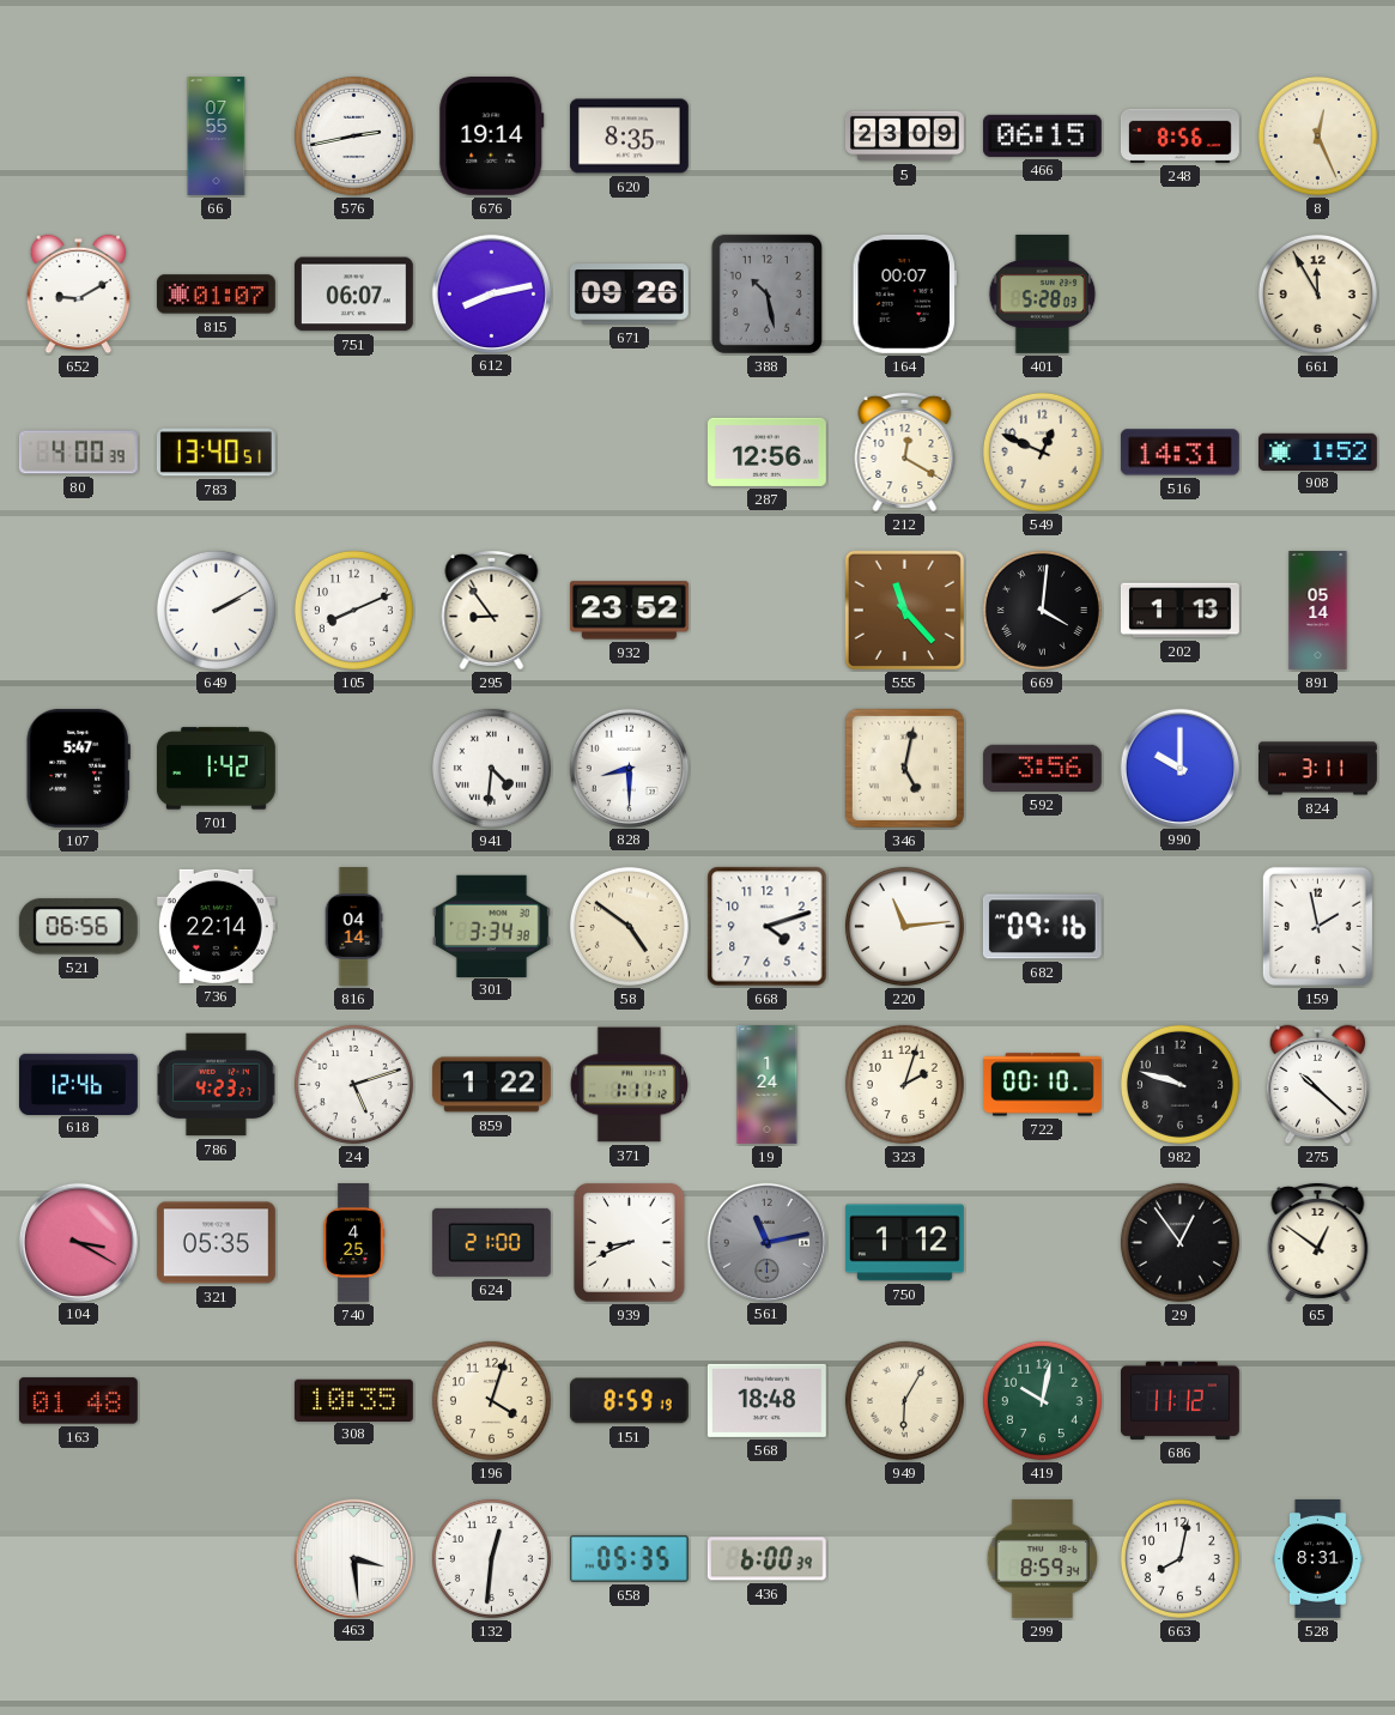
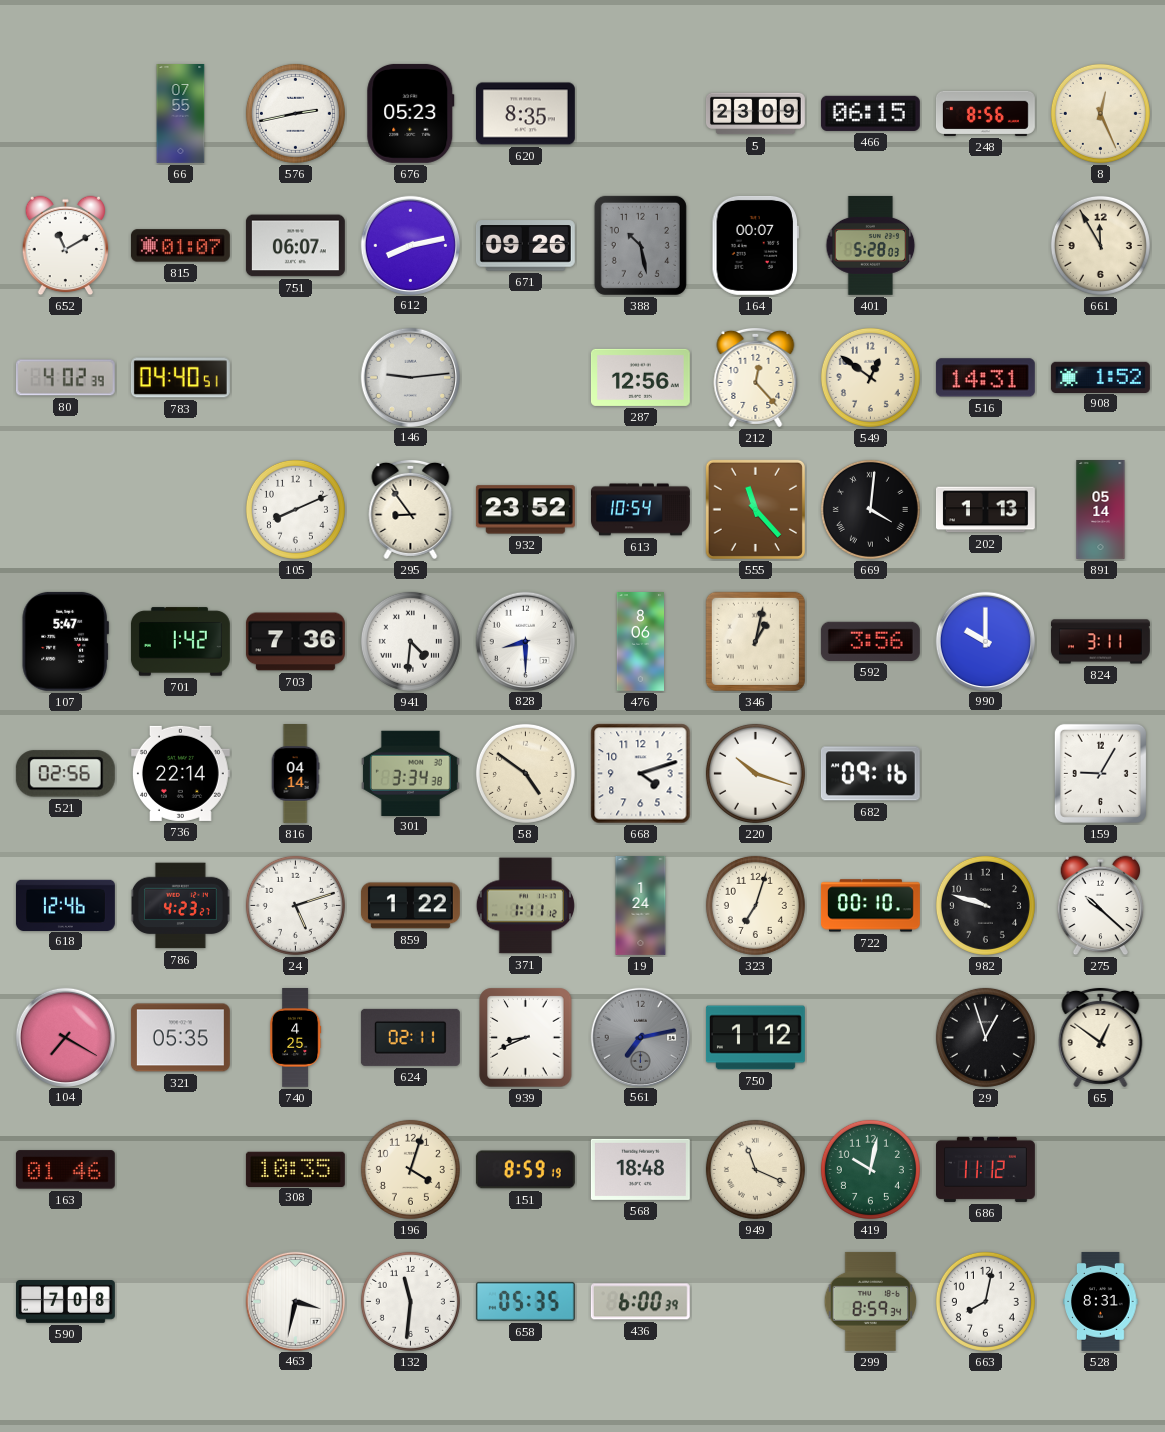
676: 19:14 -> 05:23
652: 9:10 -> 11:10
80: 4:00 -> 4:02
783: 13:40 -> 04:40
146: none -> 9:14
212: 12:20 -> 12:23
549: 12:49 -> 12:51
649: 2:10 -> none
613: none -> 10:54
703: none -> 7:36
476: none -> 8:06
346: 5:02 -> 1:02
521: 06:56 -> 02:56
220: 11:14 -> 10:18
159: 1:58 -> 9:05
323: 2:03 -> 7:03
104: 3:20 -> 7:20
624: 21:00 -> 02:11
561: 11:13 -> 7:13
29: 12:54 -> 12:57
163: 01:48 -> 01:46
949: 6:05 -> 11:19
590: none -> 7:08
463: 3:29 -> 3:32
132: 12:31 -> 11:31
